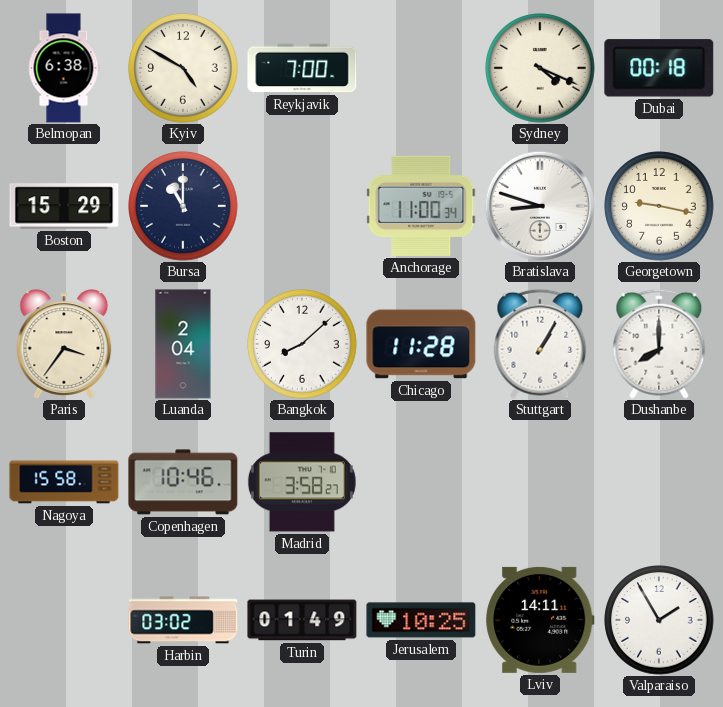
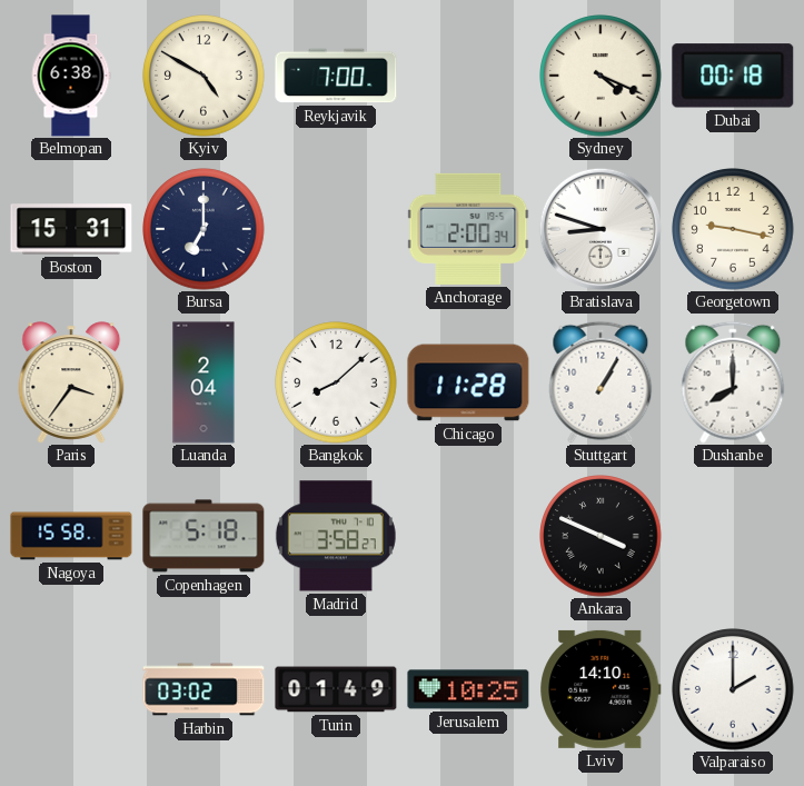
Boston: 15:29 -> 15:31
Bursa: 11:00 -> 7:00
Anchorage: 11:00 -> 2:00
Copenhagen: 10:46 -> 5:18
Ankara: none -> 3:49
Lviv: 14:11 -> 14:10
Valparaiso: 1:55 -> 2:00
